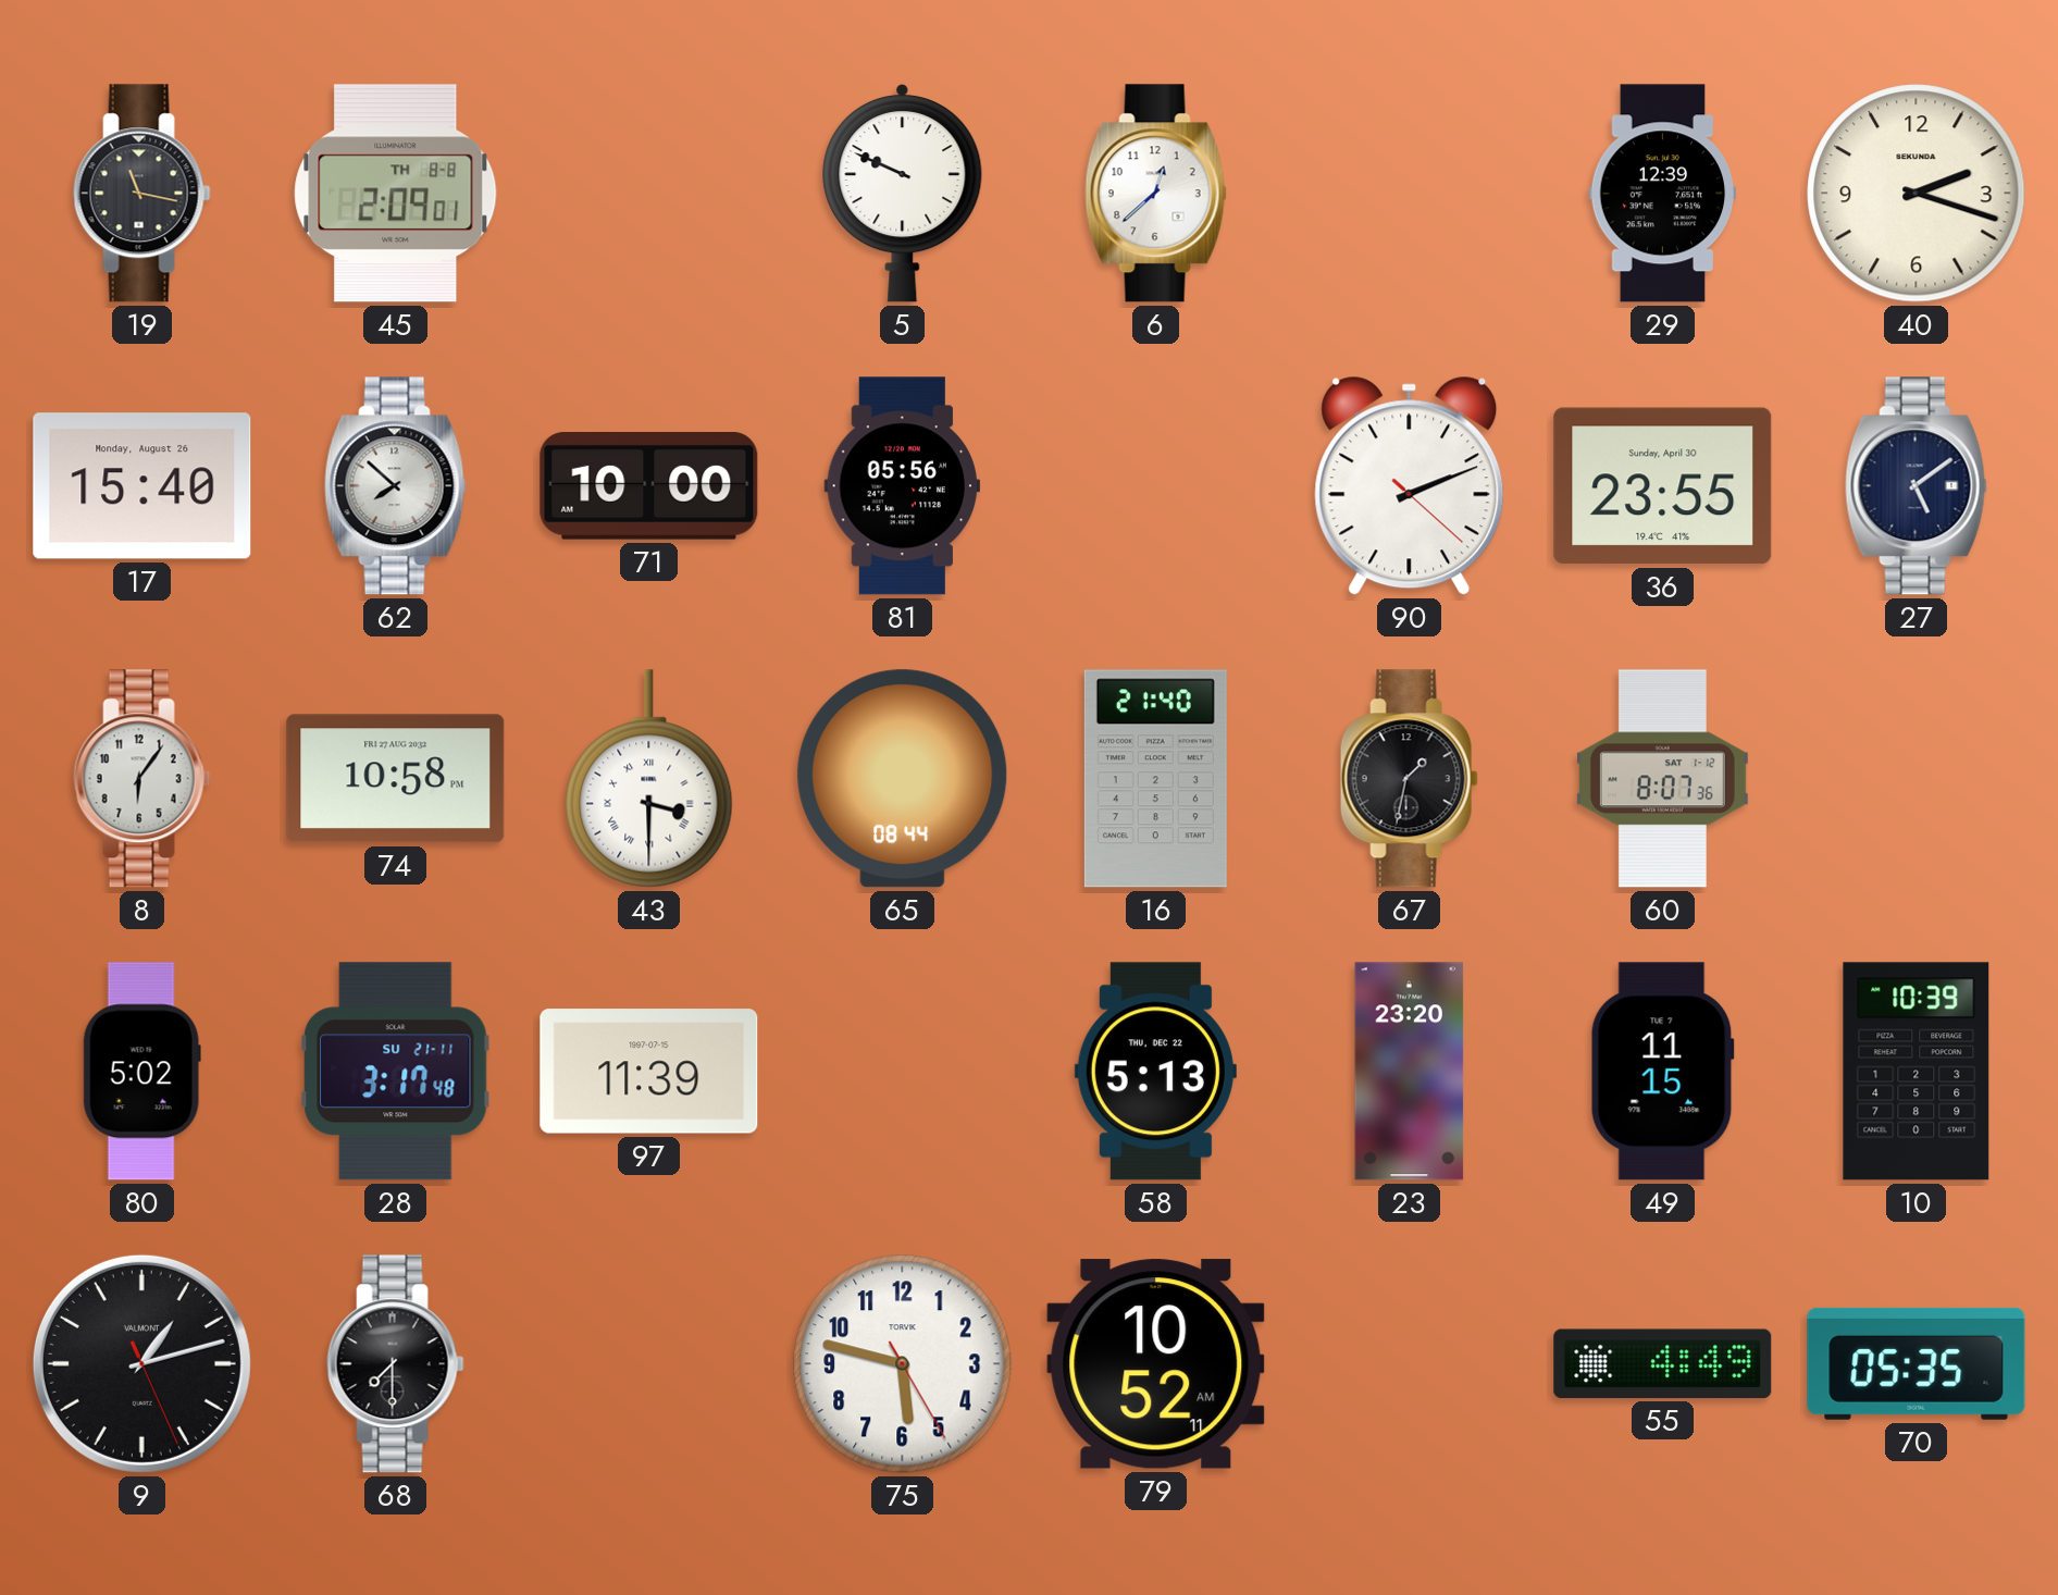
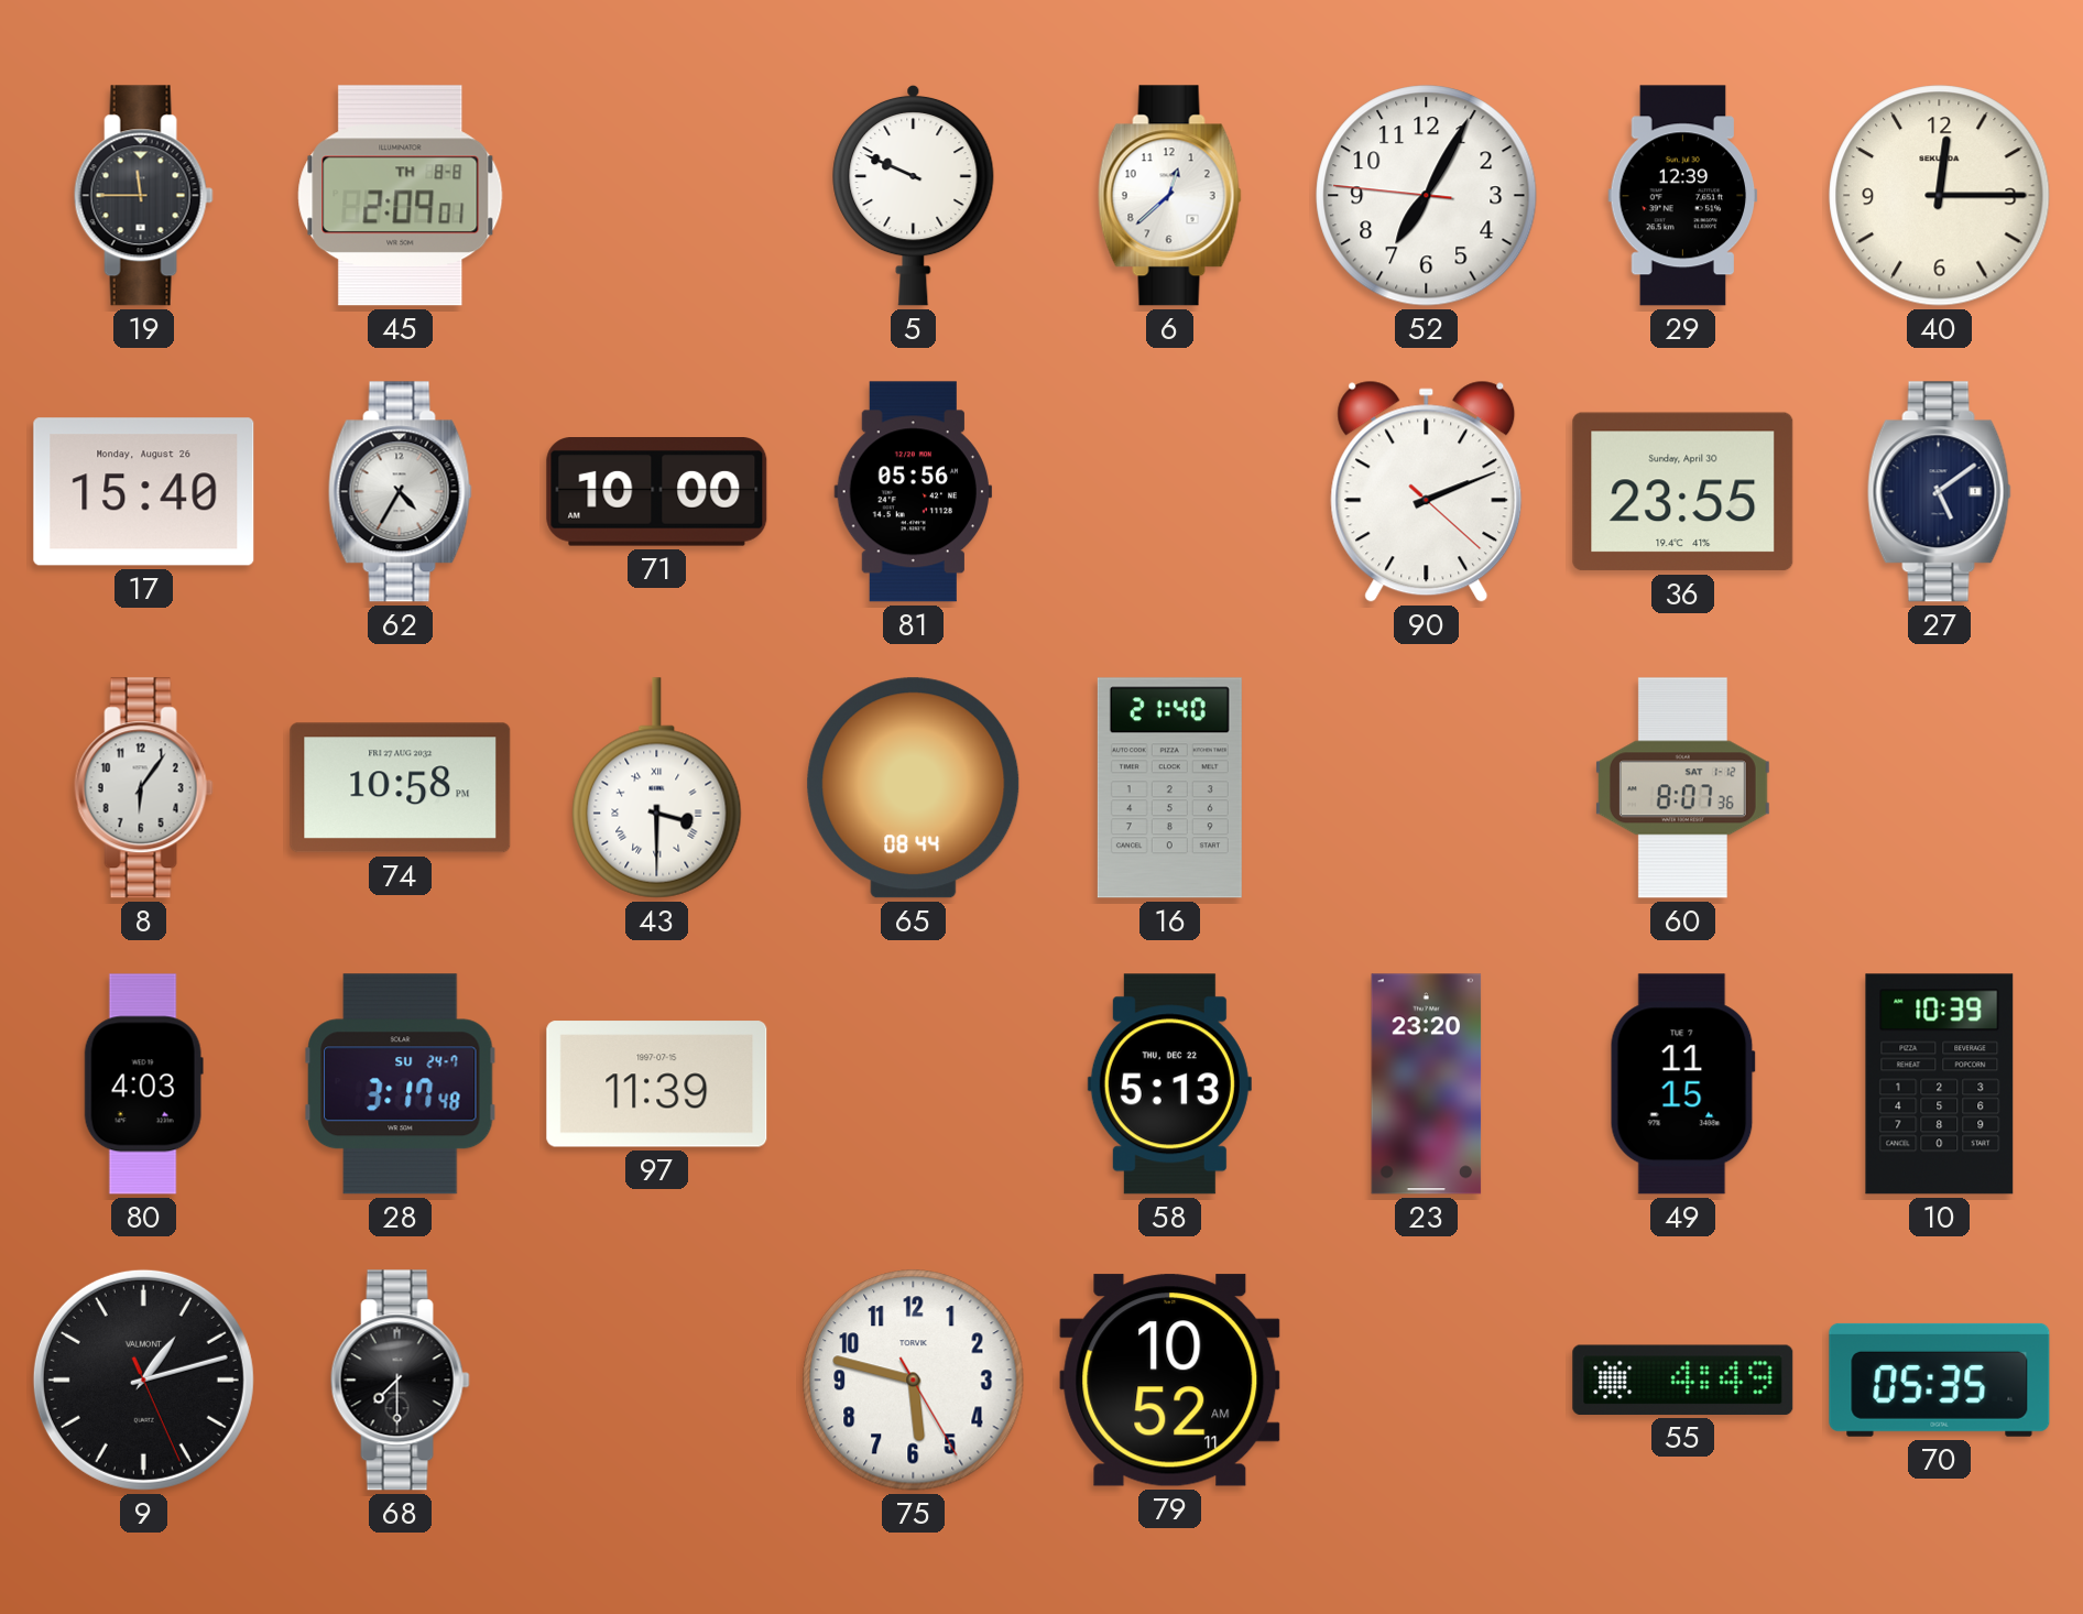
19: 11:17 -> 11:45
52: none -> 7:04
40: 2:18 -> 12:15
62: 7:52 -> 4:35
67: 1:32 -> none
80: 5:02 -> 4:03
28 date: SU 21-11 -> SU 24-7
